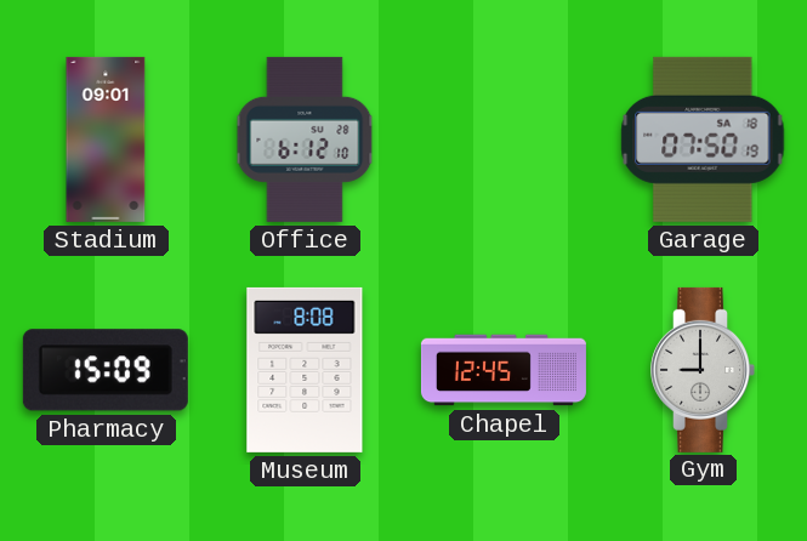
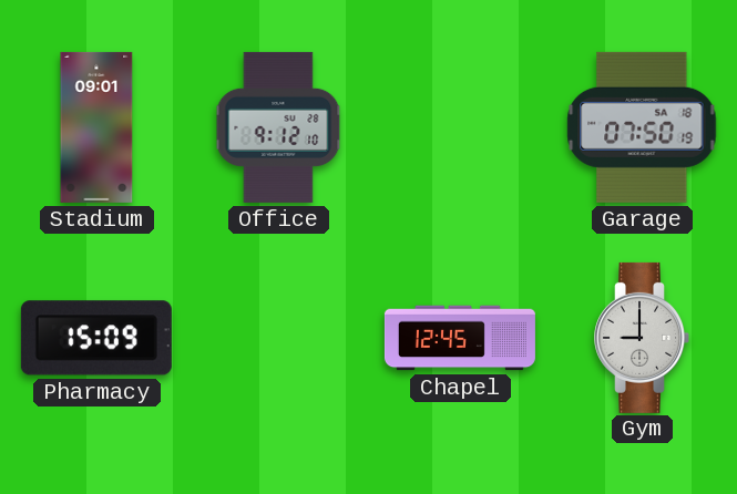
Office: 6:12 -> 9:12
Museum: 8:08 -> none
